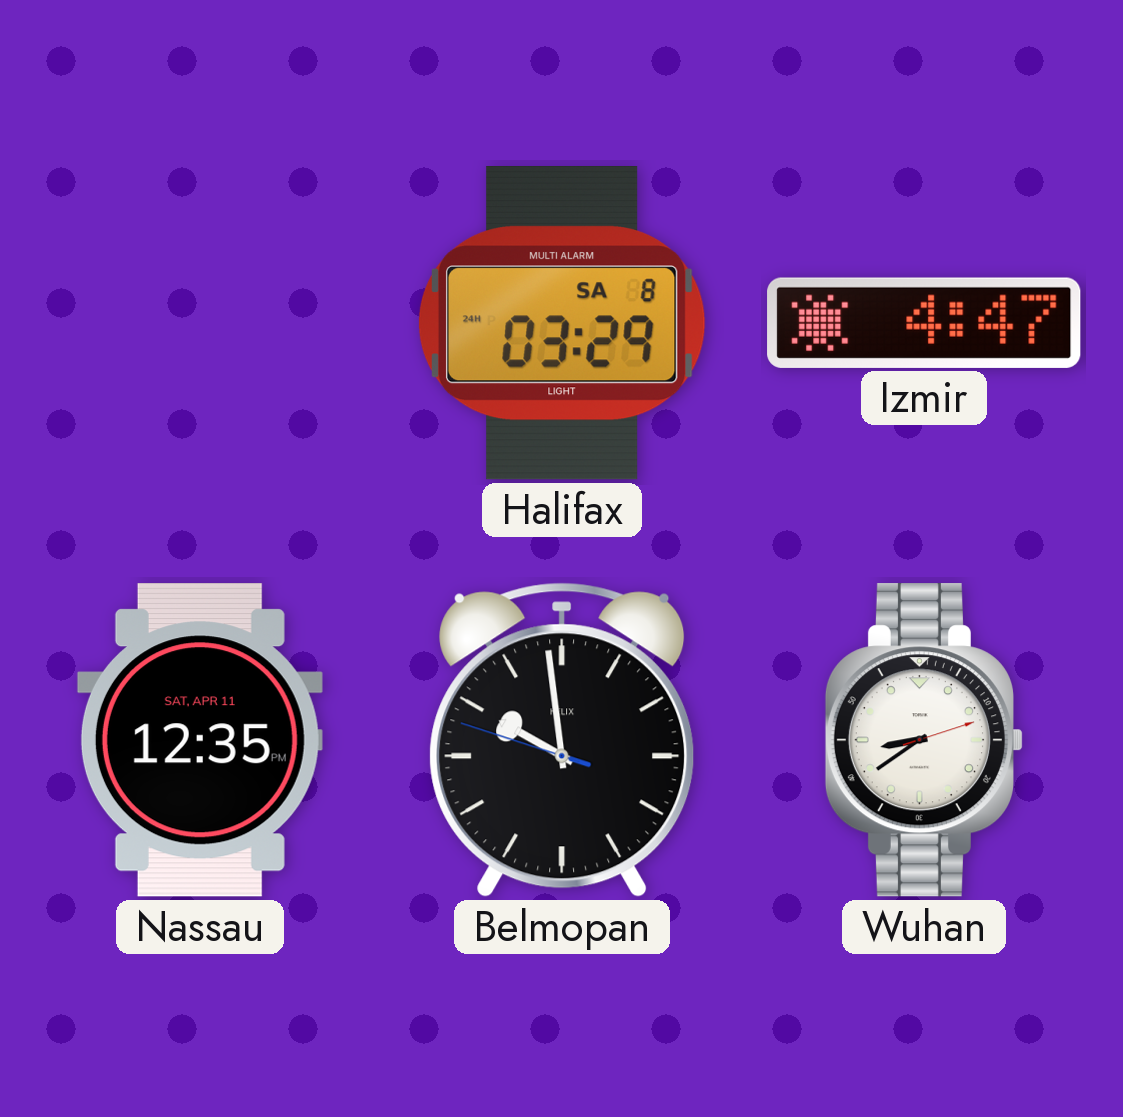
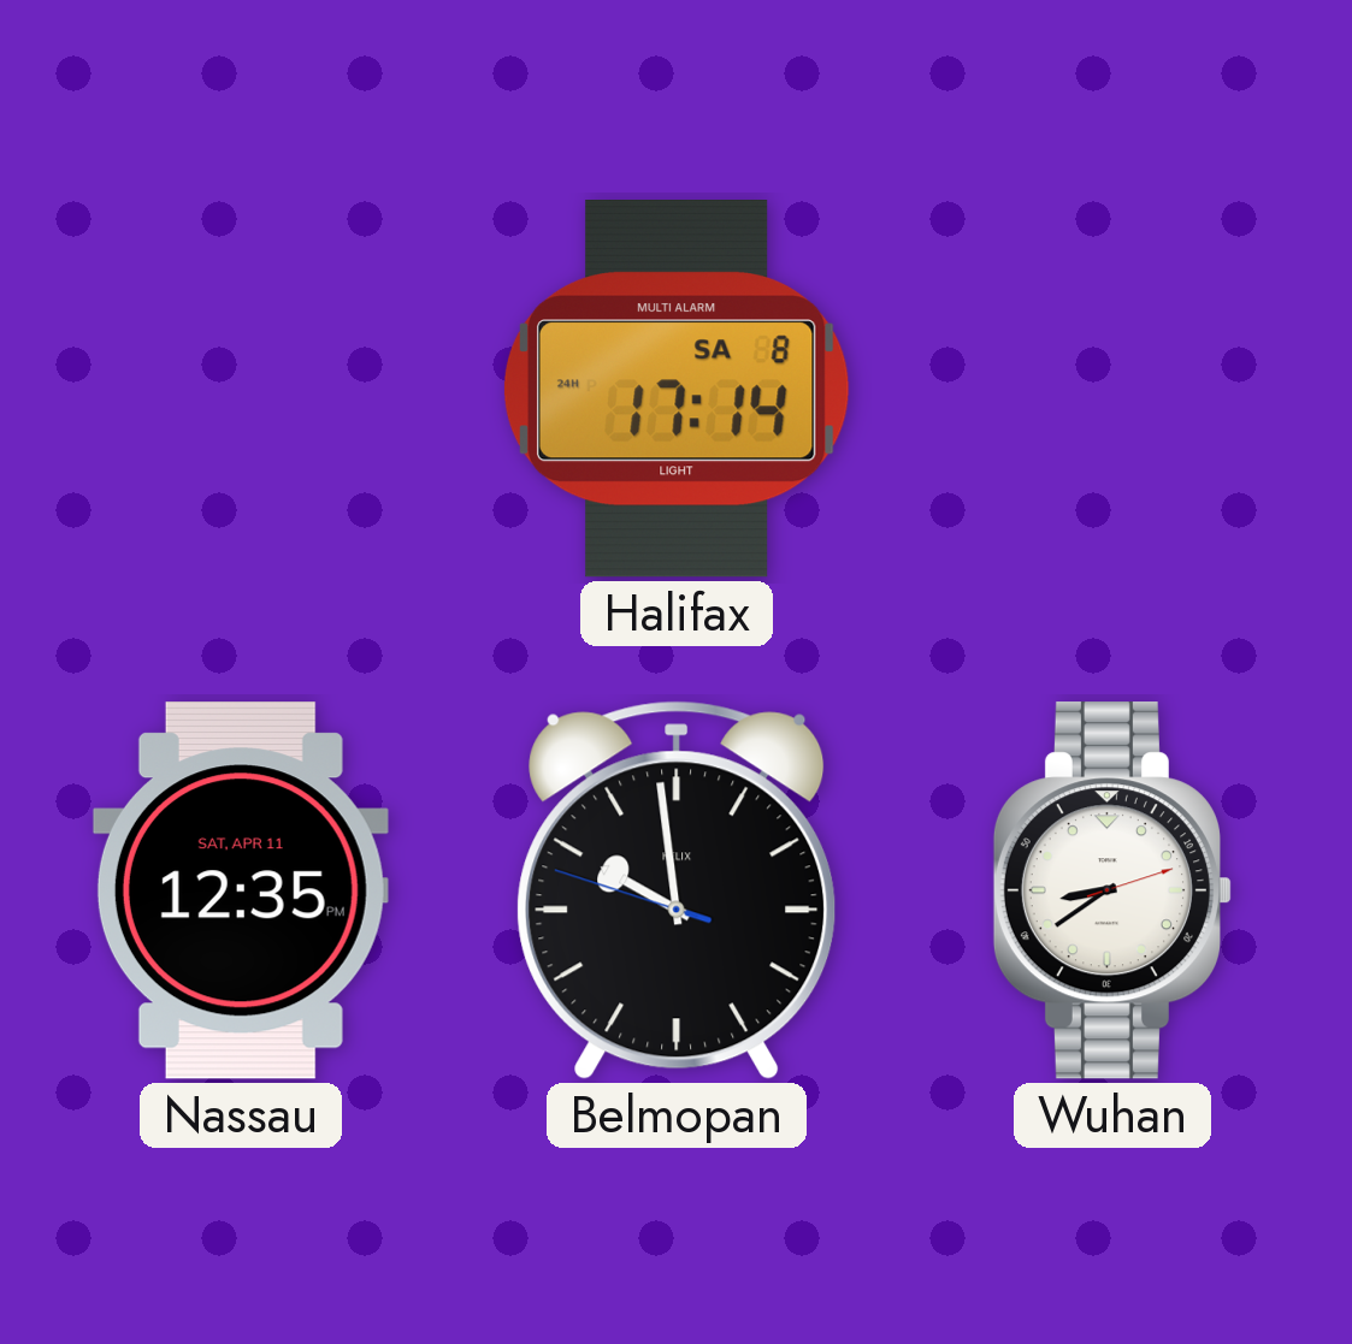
Halifax: 03:29 -> 17:14
Izmir: 4:47 -> none
